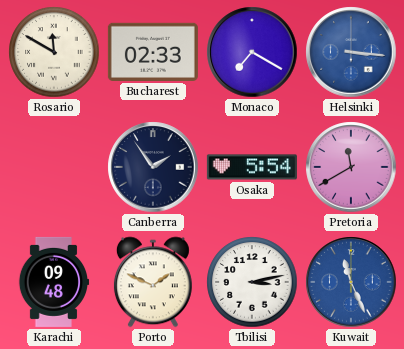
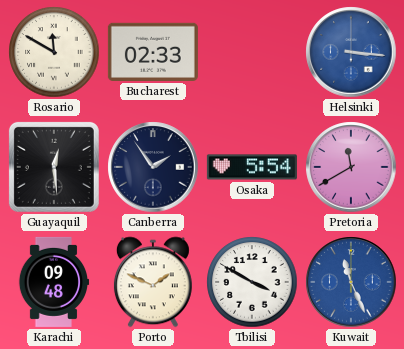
Monaco: 7:20 -> none
Guayaquil: none -> 12:29
Tbilisi: 3:13 -> 3:50
